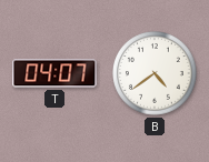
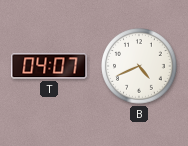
B: 4:39 -> 4:41
